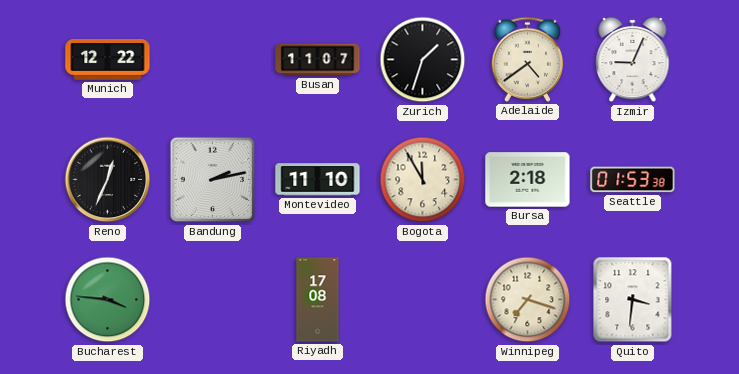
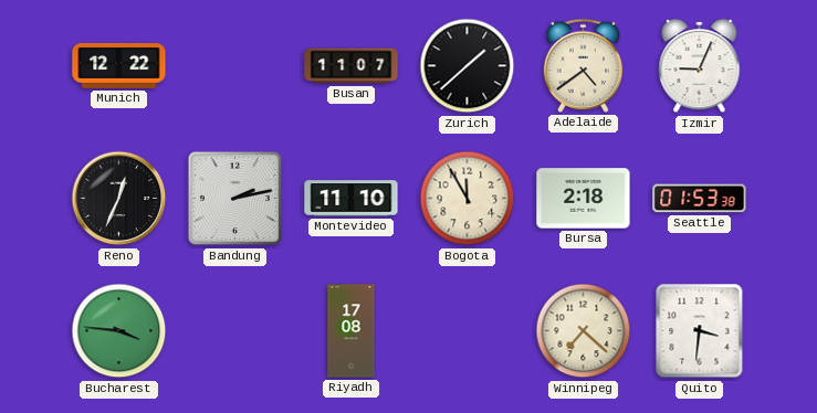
Zurich: 1:33 -> 1:38
Winnipeg: 7:18 -> 7:22
